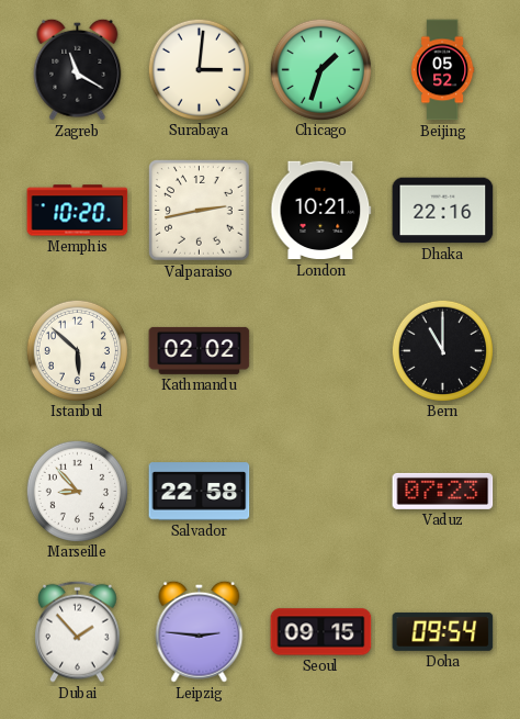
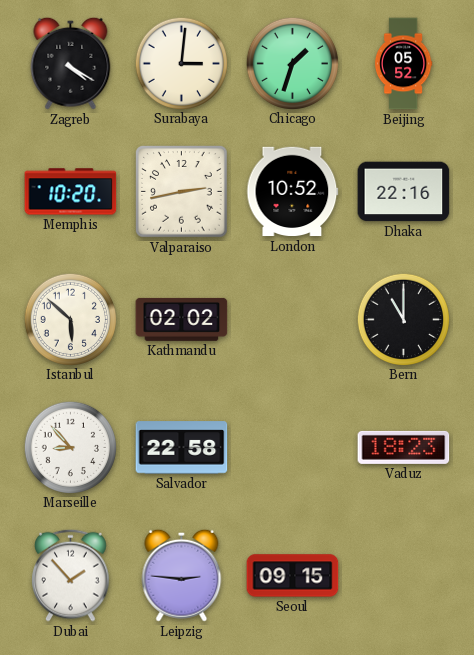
Zagreb: 11:20 -> 4:20
London: 10:21 -> 10:52
Vaduz: 07:23 -> 18:23
Doha: 09:54 -> none
